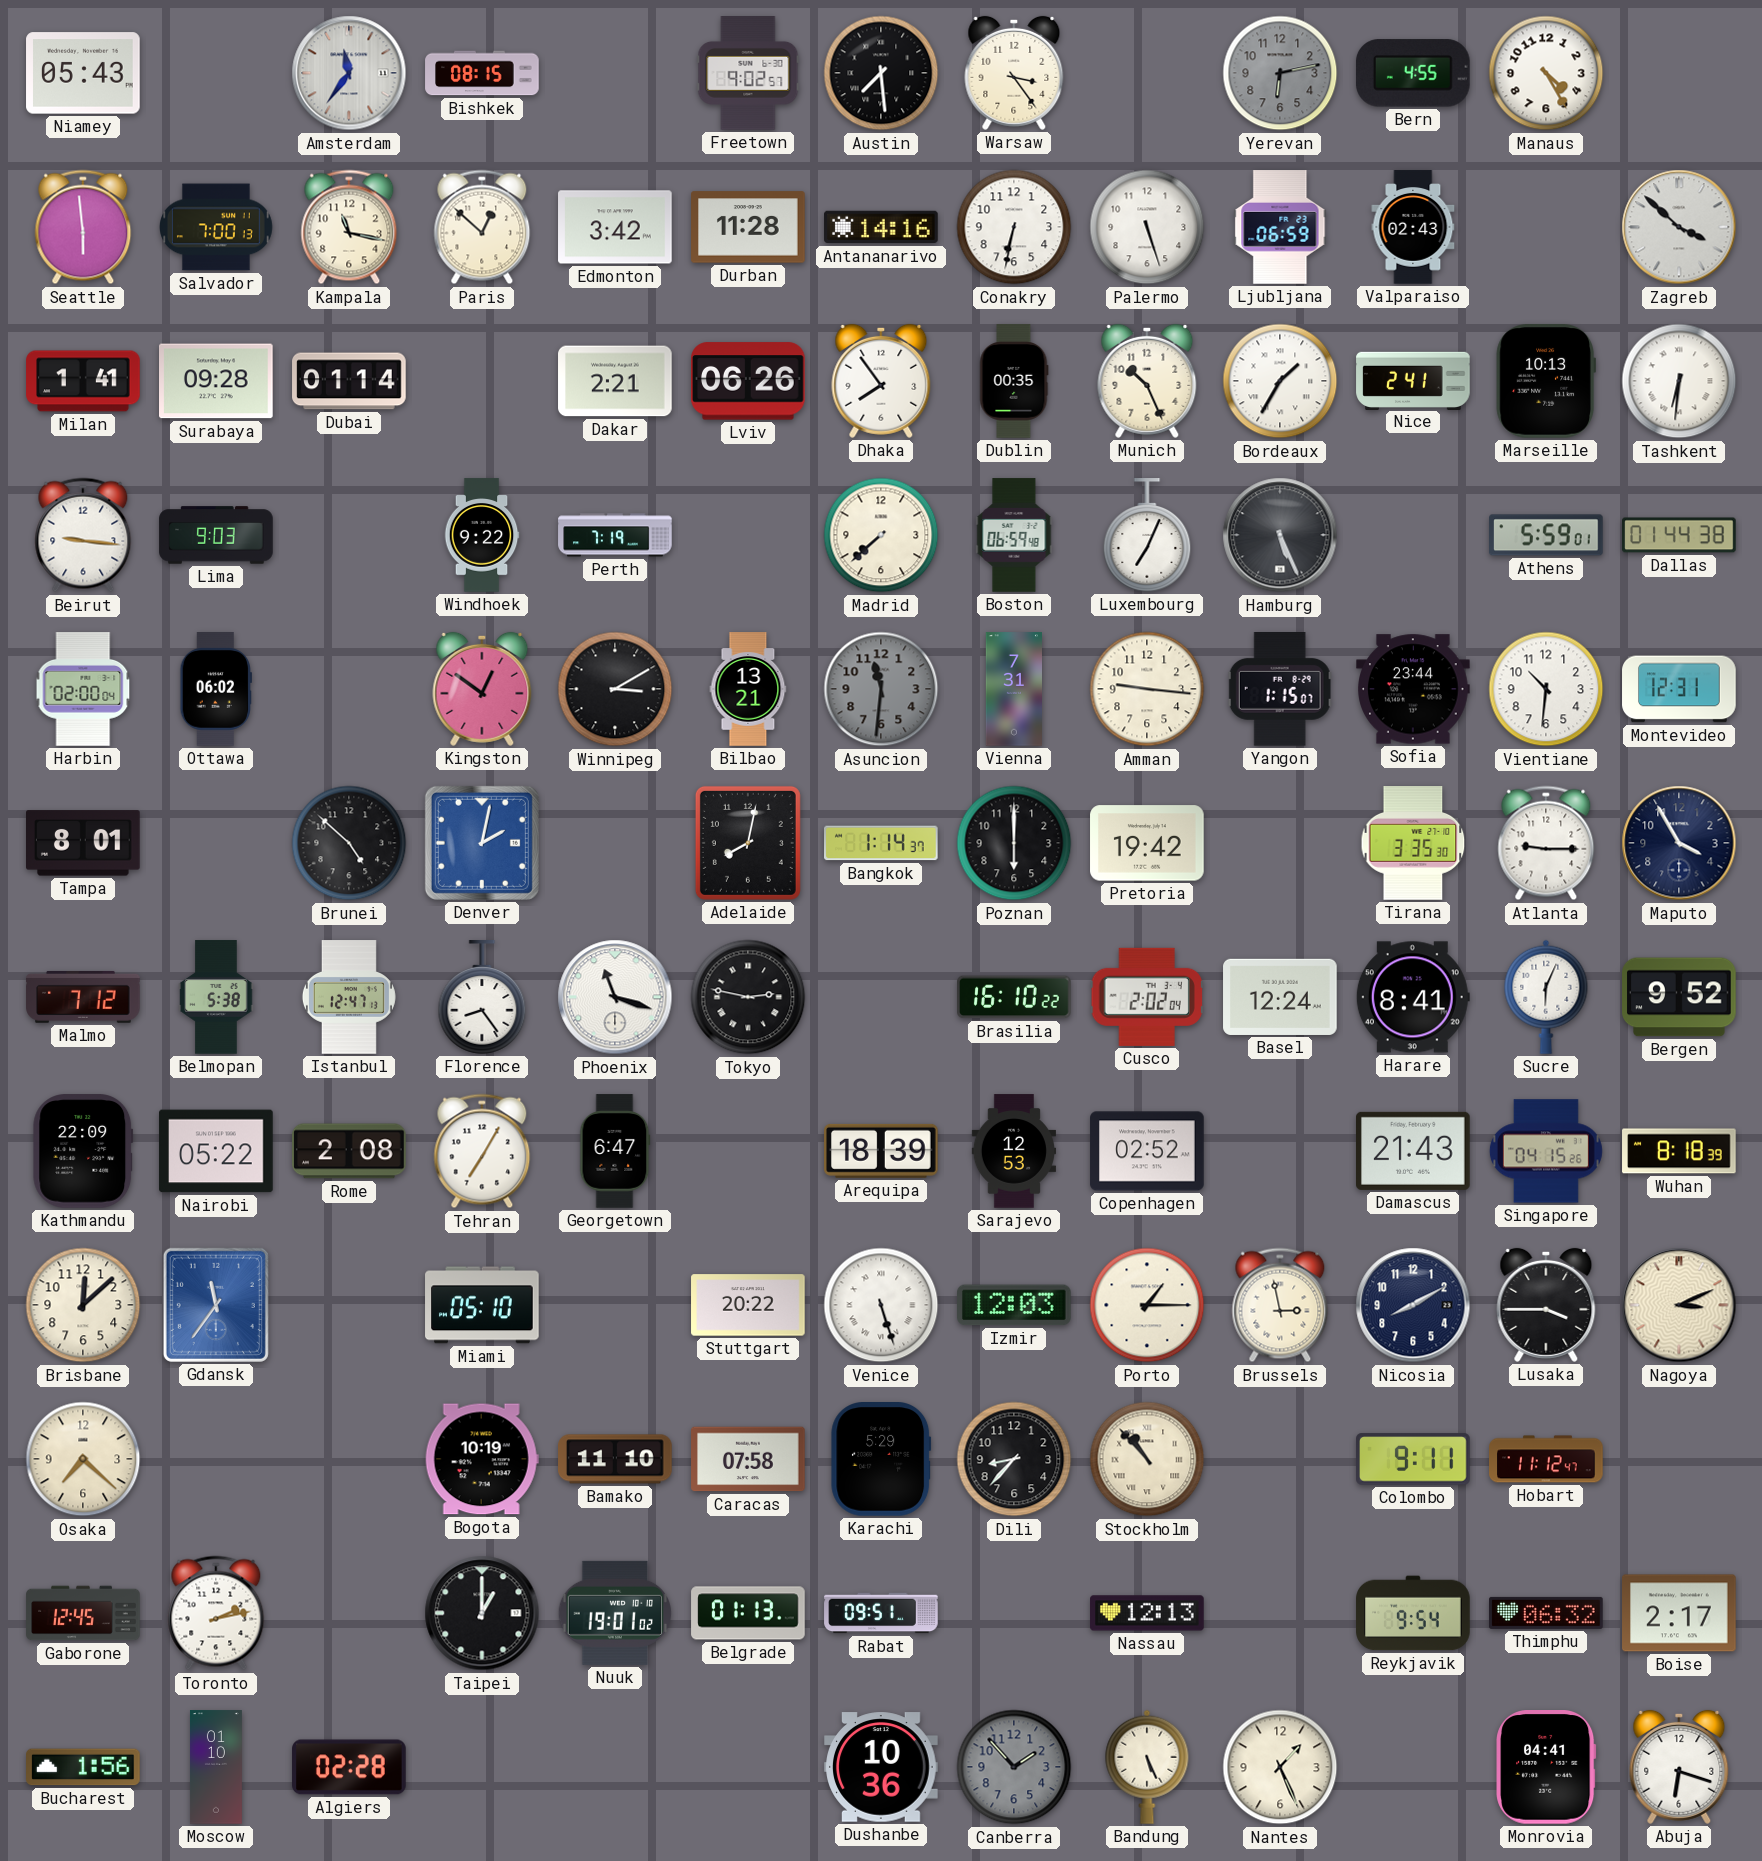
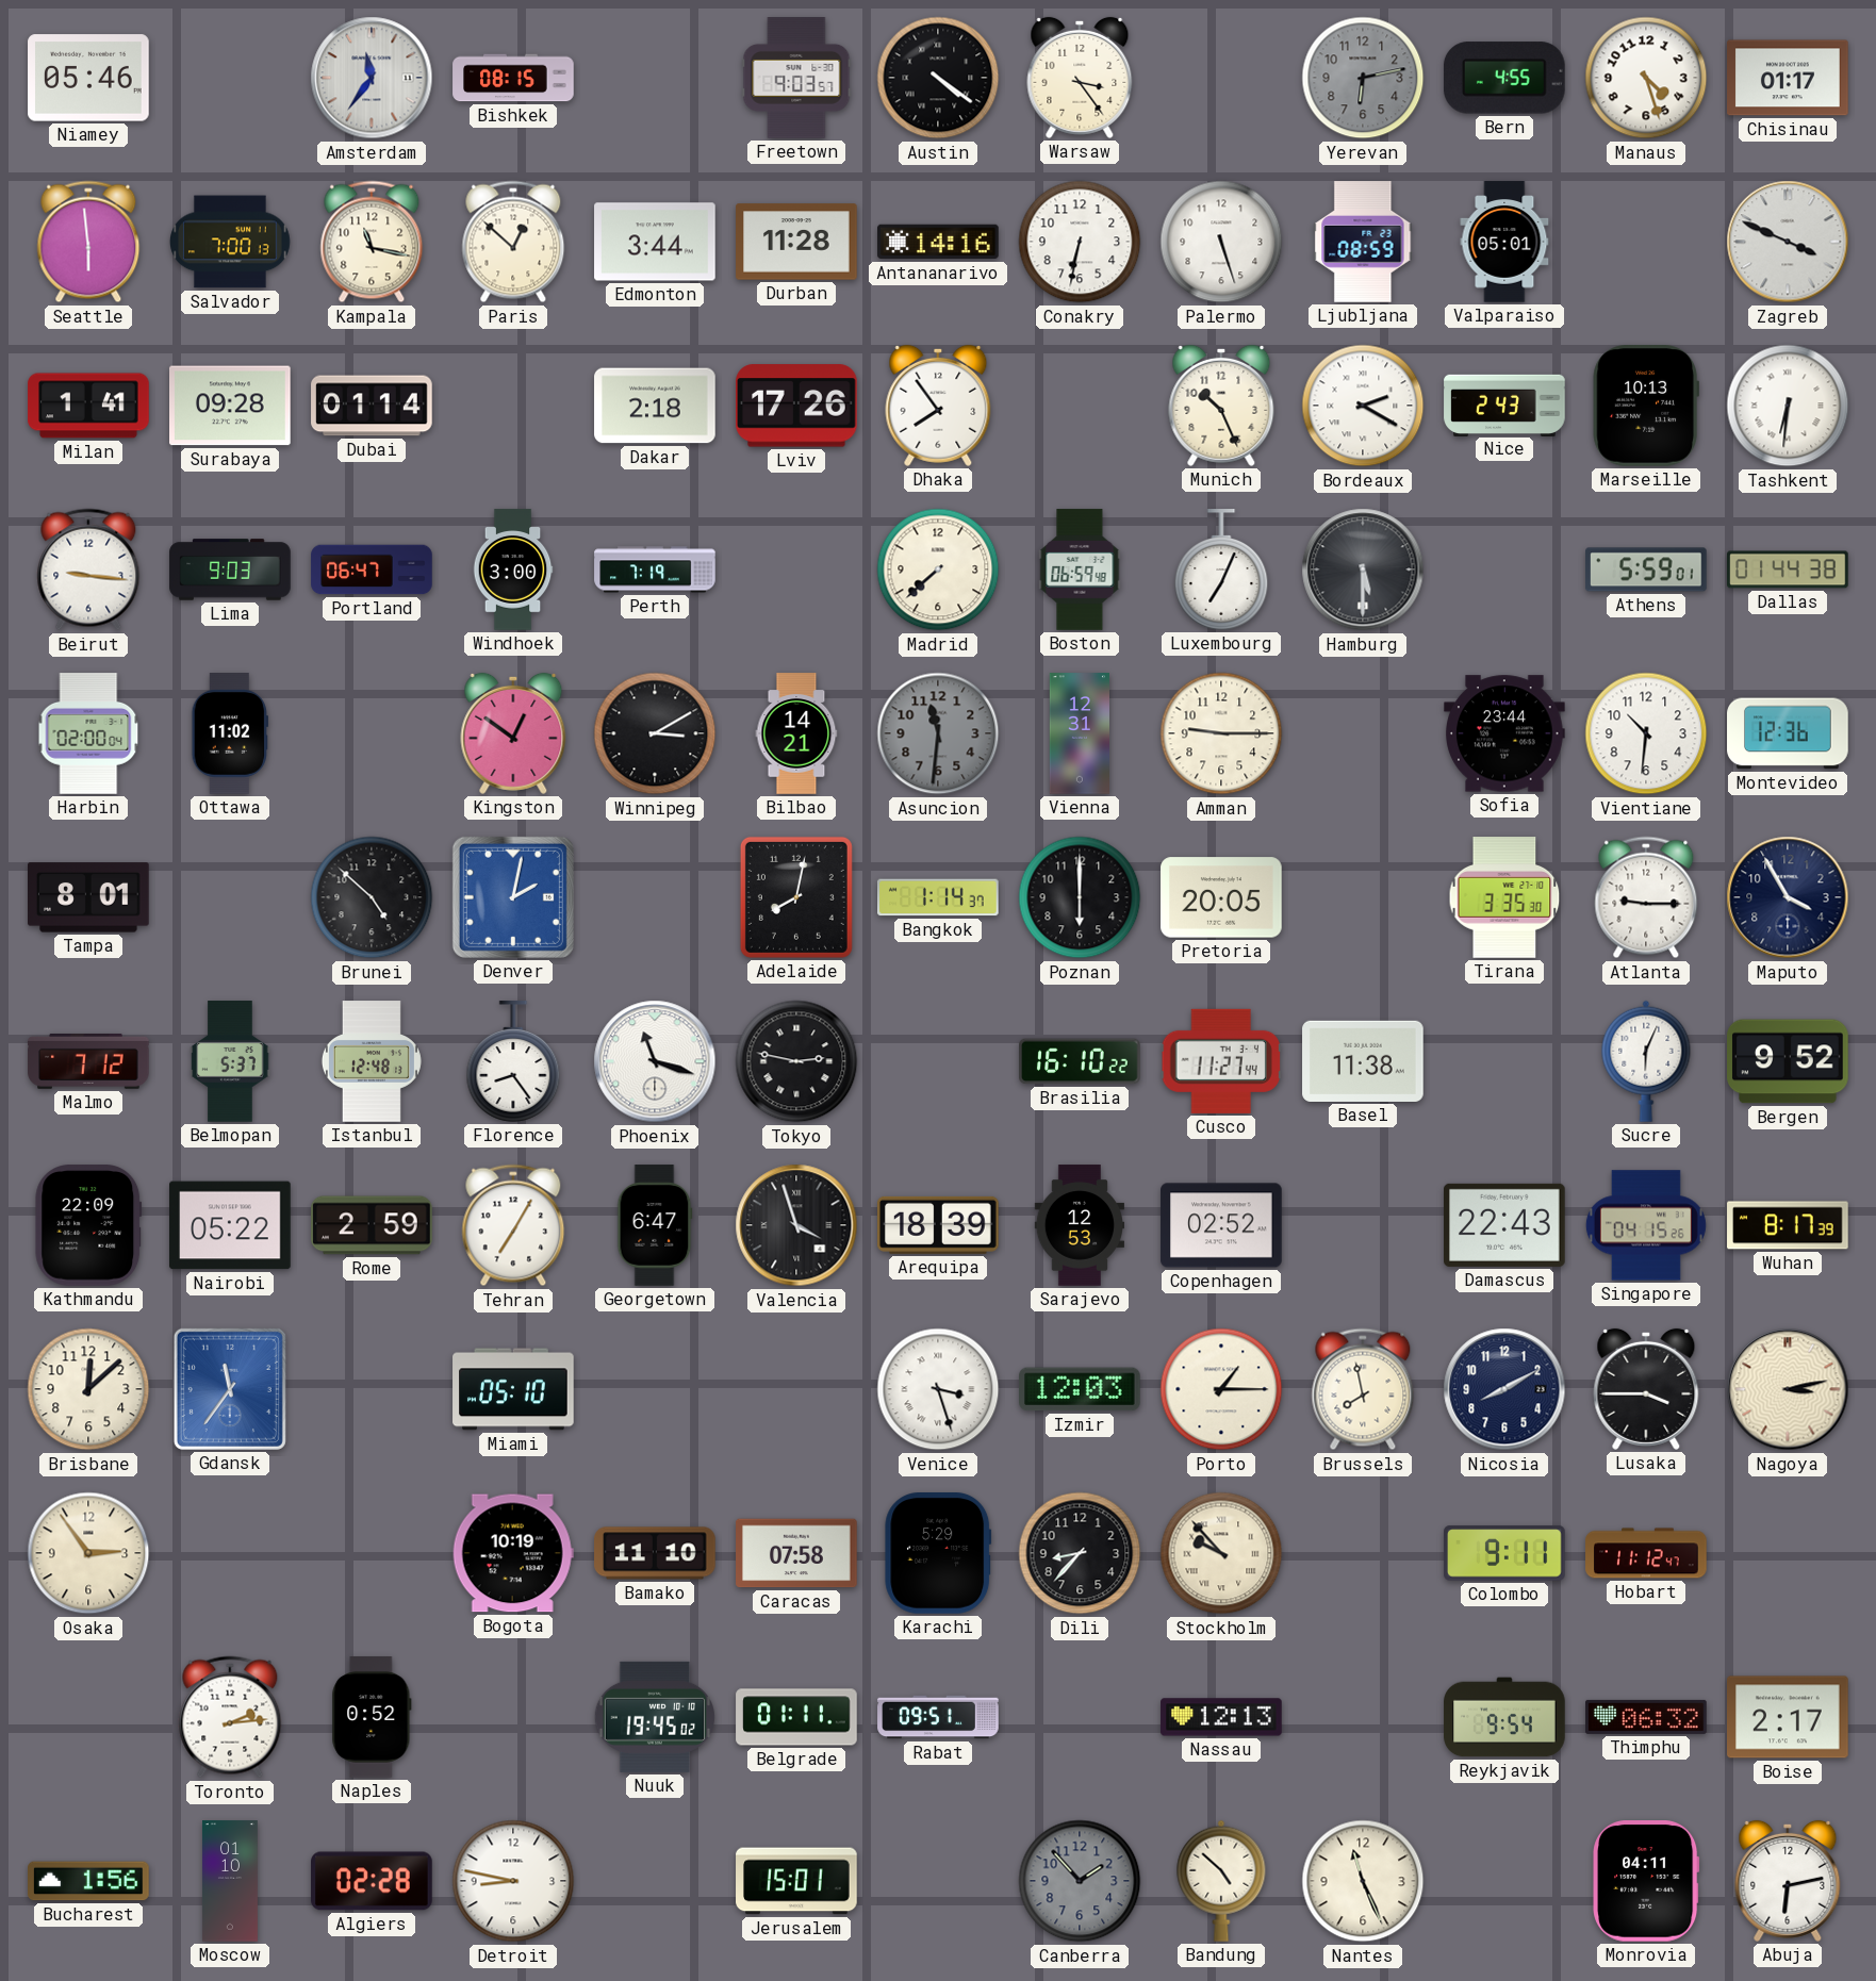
Niamey: 05:43 -> 05:46
Freetown: 9:02 -> 9:03
Austin: 7:29 -> 4:21
Manaus: 4:25 -> 4:27
Chisinau: none -> 01:17
Edmonton: 3:42 -> 3:44
Ljubljana: 06:59 -> 08:59
Valparaiso: 02:43 -> 05:01
Zagreb: 3:52 -> 3:49
Dakar: 2:21 -> 2:18
Lviv: 06:26 -> 17:26
Dublin: 00:35 -> none
Bordeaux: 1:35 -> 2:20
Nice: 2:41 -> 2:43
Portland: none -> 06:47
Windhoek: 9:22 -> 3:00
Hamburg: 5:26 -> 5:30
Ottawa: 06:02 -> 11:02
Bilbao: 13:21 -> 14:21
Vienna: 7:31 -> 12:31
Amman: 9:16 -> 9:15
Yangon: 1:15 -> none
Montevideo: 12:31 -> 12:36
Pretoria: 19:42 -> 20:05
Belmopan: 5:38 -> 5:37
Istanbul: 12:47 -> 12:48
Cusco: 2:02 -> 11:27
Basel: 12:24 -> 11:38
Harare: 8:41 -> none
Rome: 2:08 -> 2:59
Valencia: none -> 3:57
Damascus: 21:43 -> 22:43
Wuhan: 8:18 -> 8:17
Stuttgart: 20:22 -> none
Venice: 5:27 -> 3:27
Brussels: 2:58 -> 7:58
Nagoya: 3:11 -> 3:13
Osaka: 7:22 -> 2:54
Stockholm: 10:53 -> 9:53
Gaborone: 12:45 -> none
Toronto: 2:13 -> 2:14
Naples: none -> 0:52
Taipei: 1:00 -> none
Nuuk: 19:01 -> 19:45
Belgrade: 01:13 -> 01:11
Detroit: none -> 8:47
Jerusalem: none -> 15:01
Dushanbe: 10:36 -> none
Bandung: 5:26 -> 4:52
Nantes: 1:26 -> 11:26
Monrovia: 04:41 -> 04:11
Abuja: 6:18 -> 6:13
